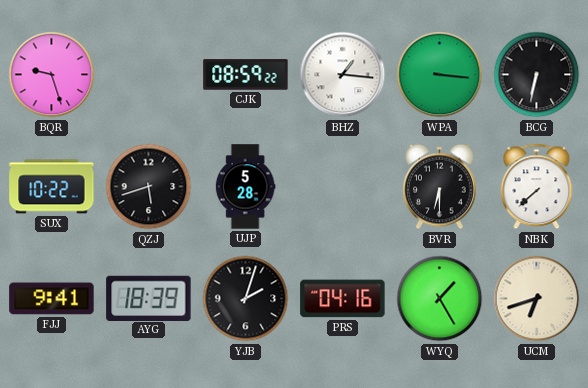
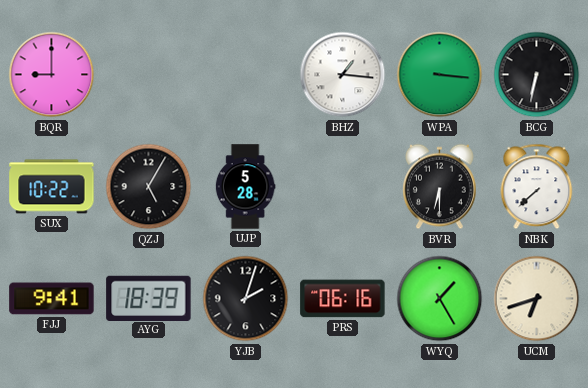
BQR: 9:27 -> 9:00
CJK: 08:59 -> none
QZJ: 5:42 -> 5:05
PRS: 04:16 -> 06:16
